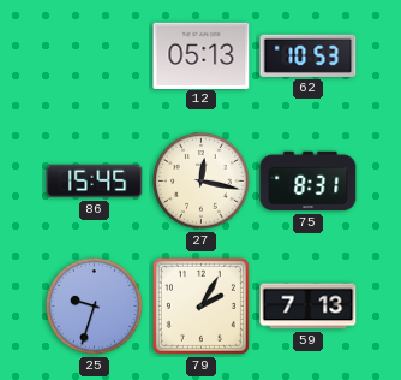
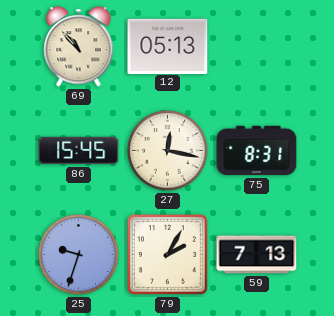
69: none -> 10:53
62: 10:53 -> none
